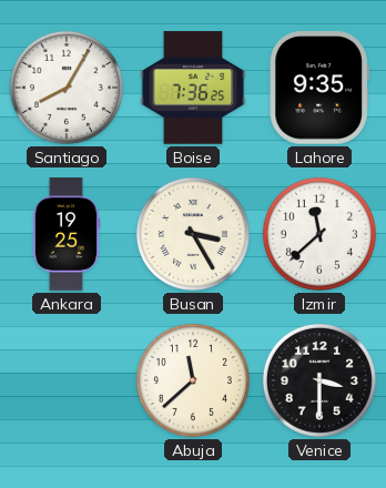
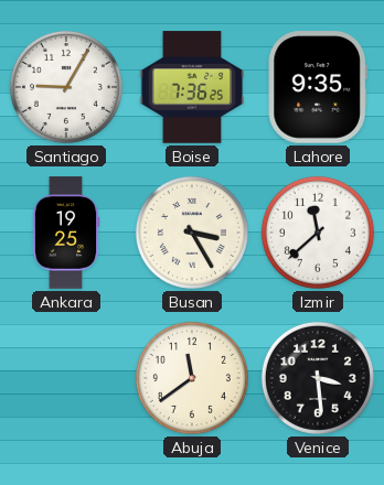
Santiago: 8:05 -> 9:05
Abuja: 11:38 -> 11:39
Venice: 3:30 -> 3:29
